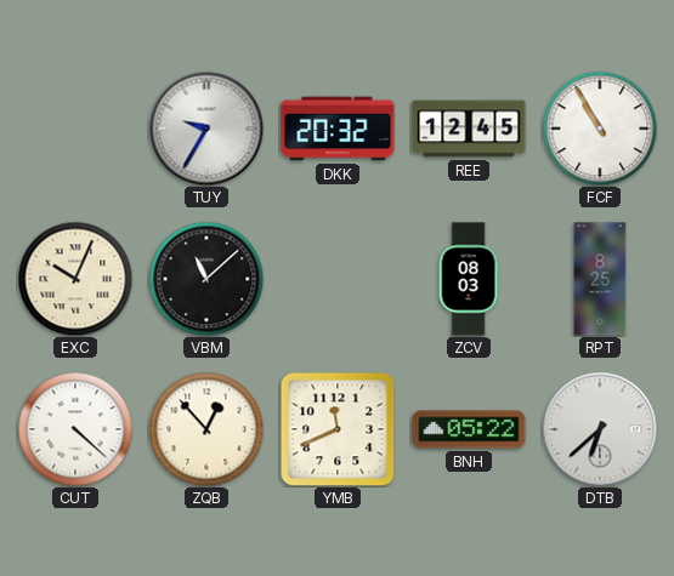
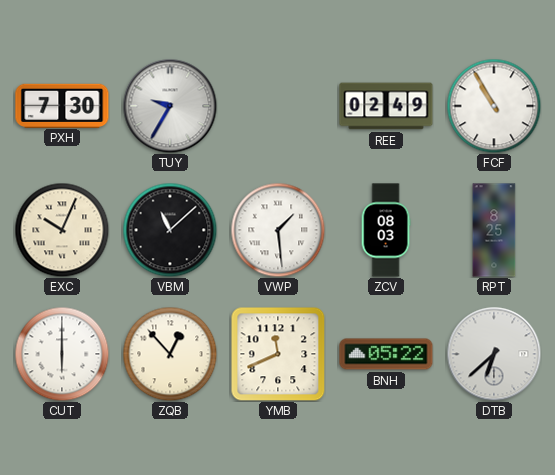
PXH: none -> 7:30
DKK: 20:32 -> none
REE: 12:45 -> 02:49
VWP: none -> 1:29
CUT: 4:22 -> 6:00
